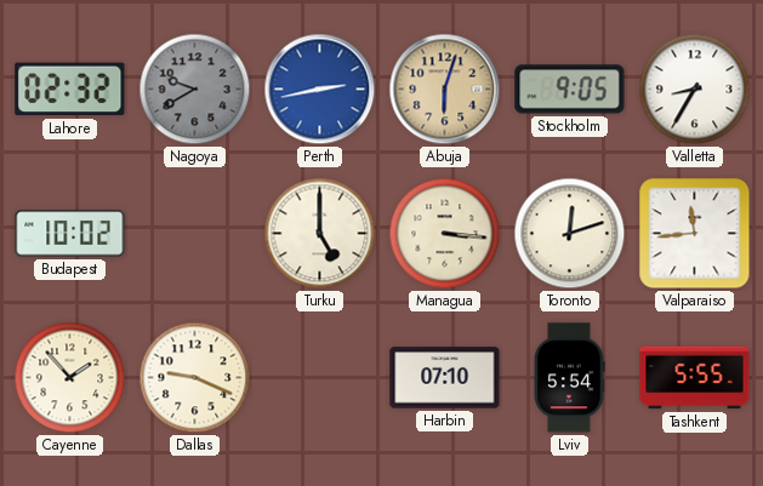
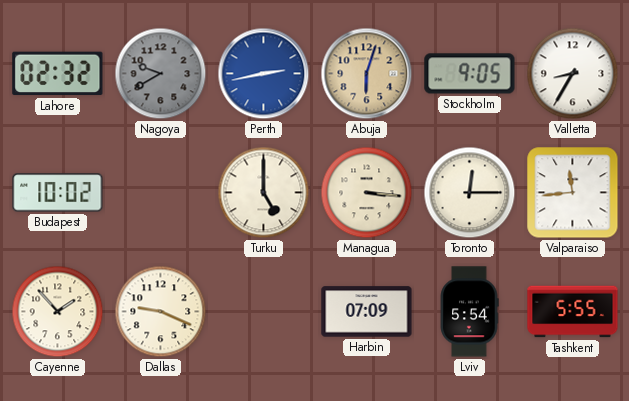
Toronto: 12:12 -> 12:15
Harbin: 07:10 -> 07:09
